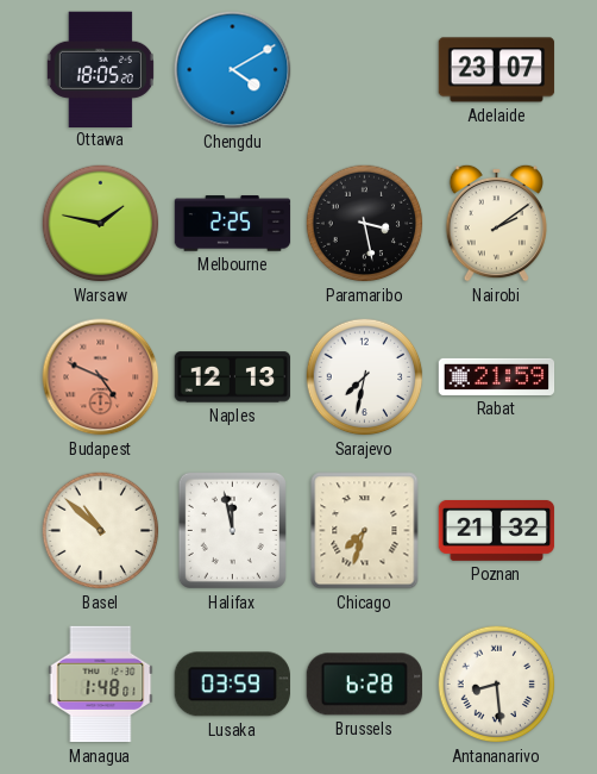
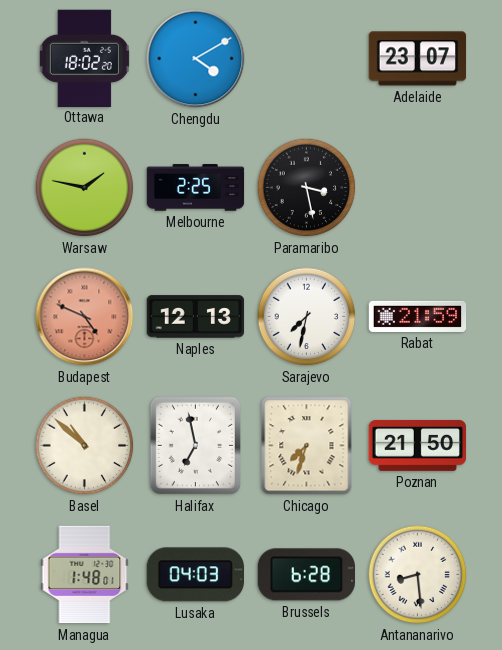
Ottawa: 18:05 -> 18:02
Nairobi: 2:09 -> none
Halifax: 11:58 -> 6:58
Poznan: 21:32 -> 21:50
Lusaka: 03:59 -> 04:03
